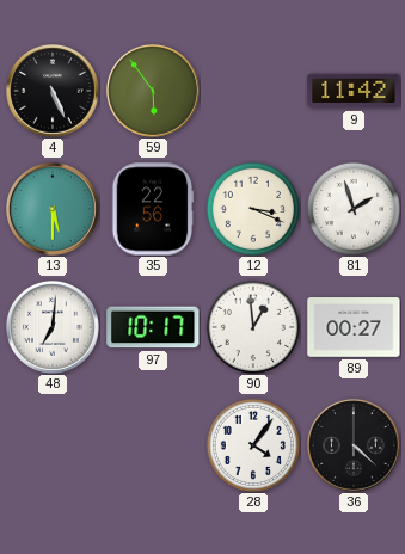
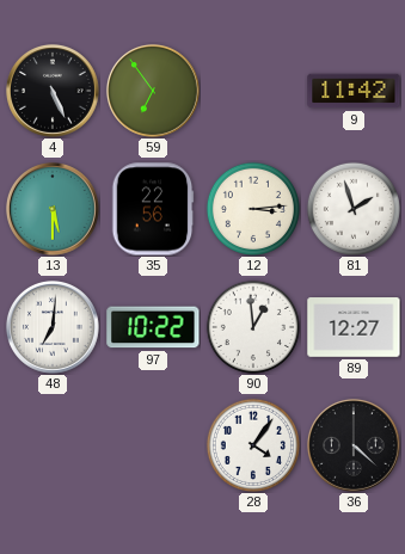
59: 5:54 -> 6:54
12: 3:19 -> 3:14
97: 10:17 -> 10:22
89: 00:27 -> 12:27
